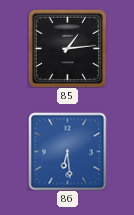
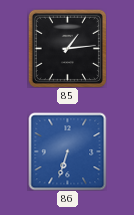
86: 6:29 -> 6:33
